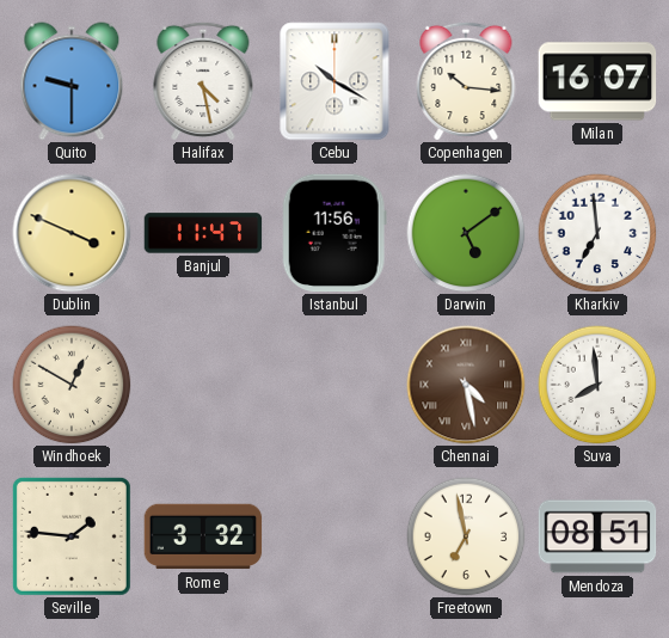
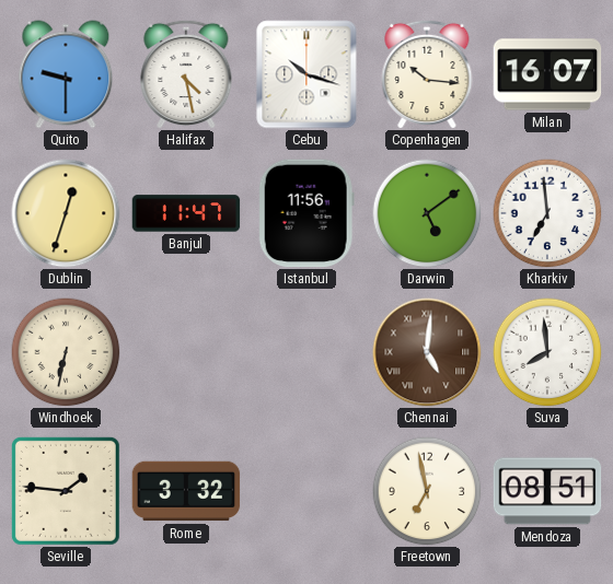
Cebu: 10:20 -> 10:18
Dublin: 3:49 -> 12:33
Windhoek: 12:50 -> 6:32
Chennai: 4:28 -> 5:01
